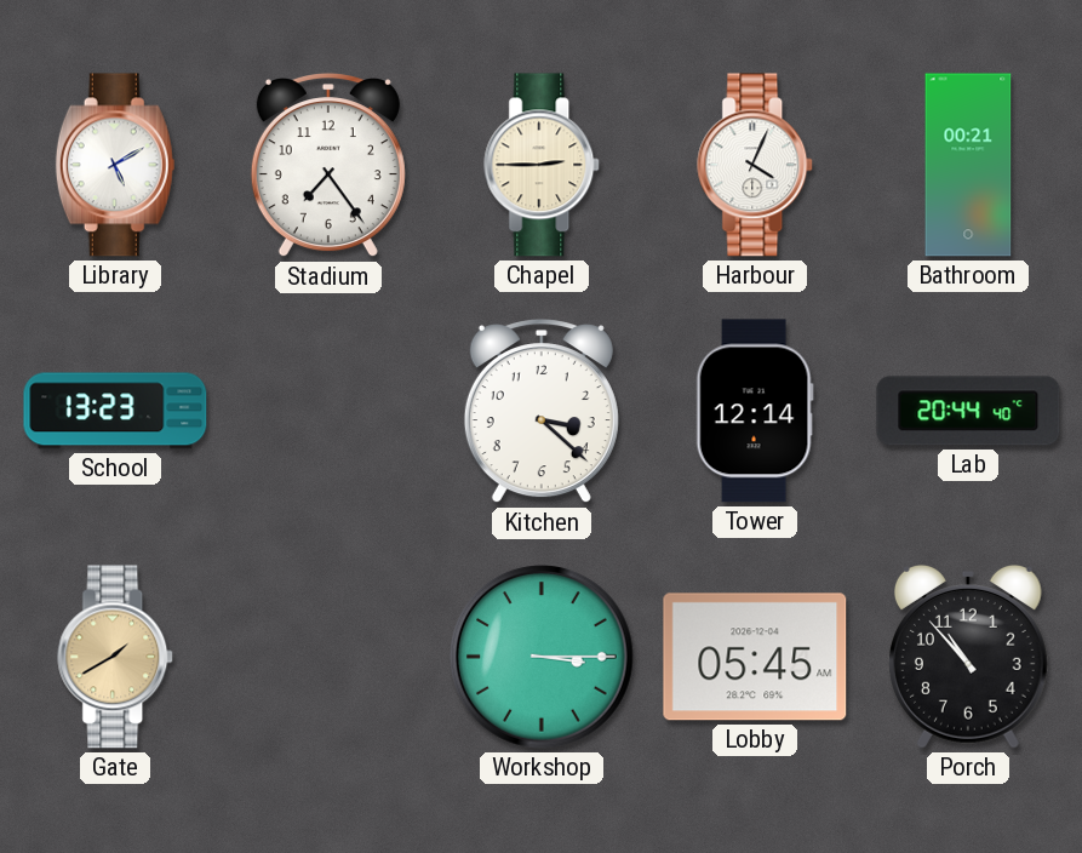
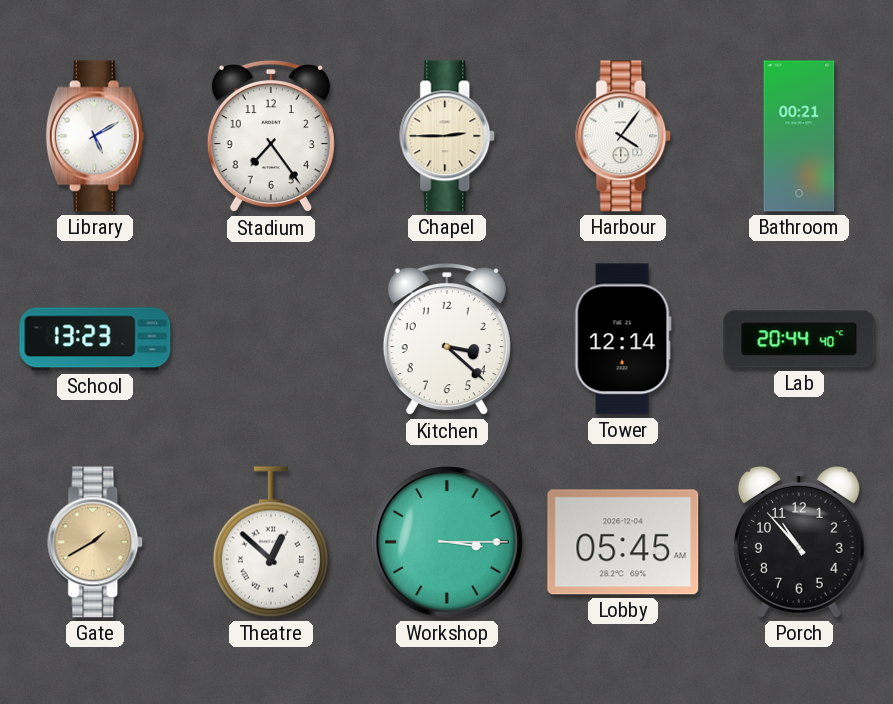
Harbour: 4:04 -> 4:06
Theatre: none -> 12:52
